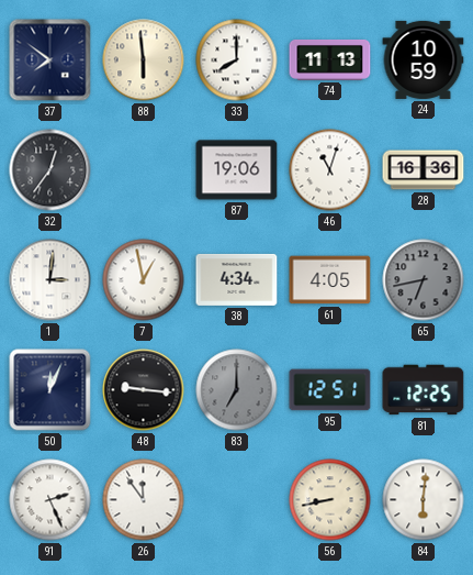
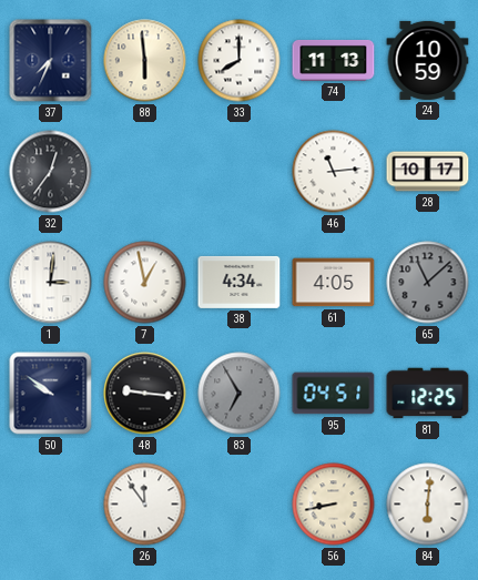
37: 7:51 -> 7:34
87: 19:06 -> none
46: 11:03 -> 11:14
28: 16:36 -> 10:17
65: 6:43 -> 11:08
50: 12:04 -> 9:51
83: 7:00 -> 6:55
95: 12:51 -> 04:51
91: 2:26 -> none
